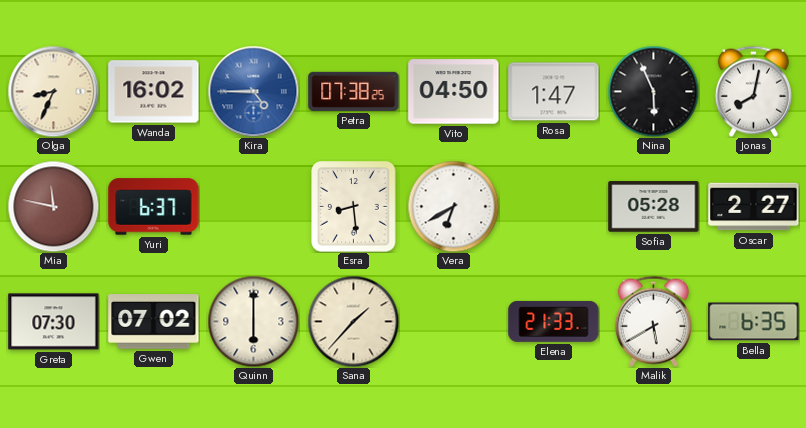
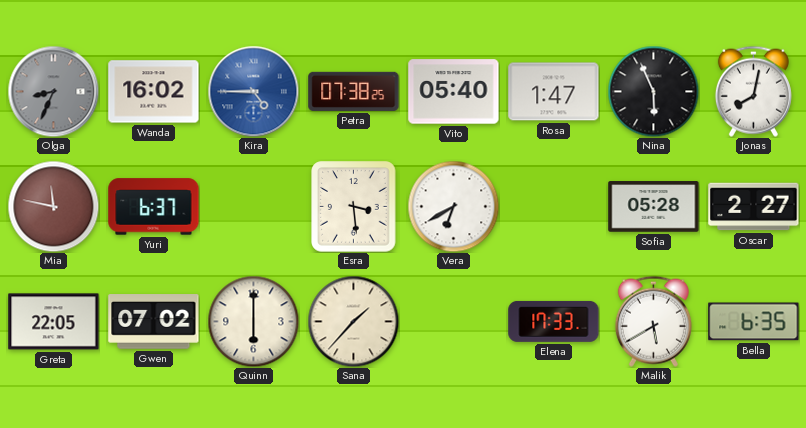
Olga dial: cream -> grey
Vito: 04:50 -> 05:40
Esra: 8:29 -> 3:29
Greta: 07:30 -> 22:05
Elena: 21:33 -> 17:33
